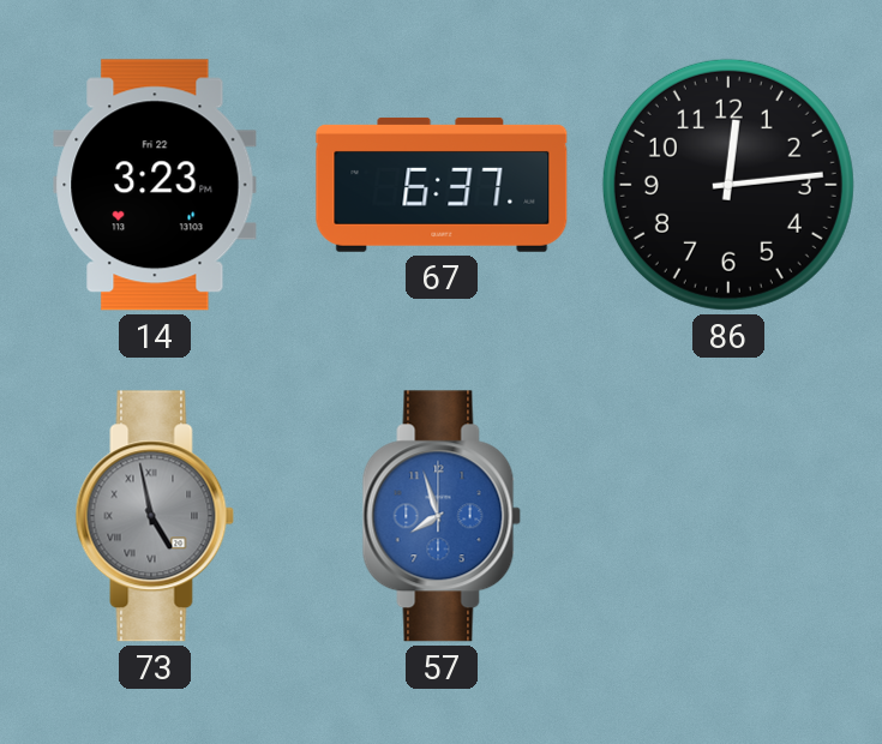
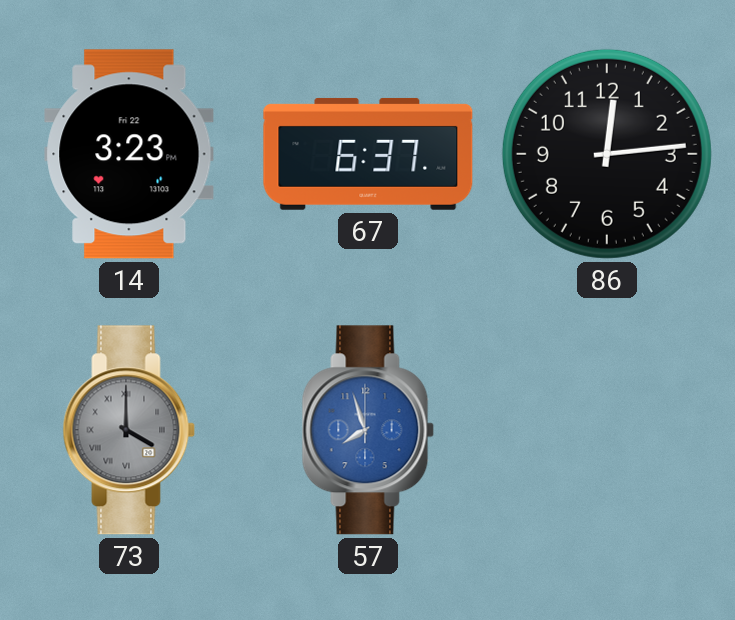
73: 4:58 -> 4:00
